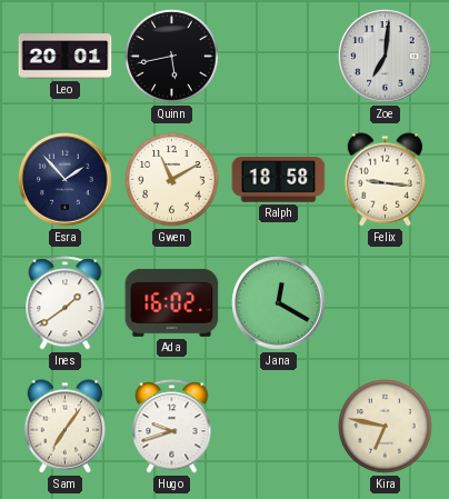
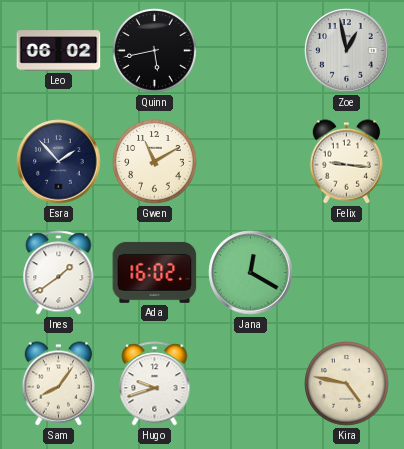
Leo: 20:01 -> 06:02
Zoe: 7:01 -> 12:58
Ralph: 18:58 -> none
Sam: 7:06 -> 8:06
Kira: 6:47 -> 4:47
